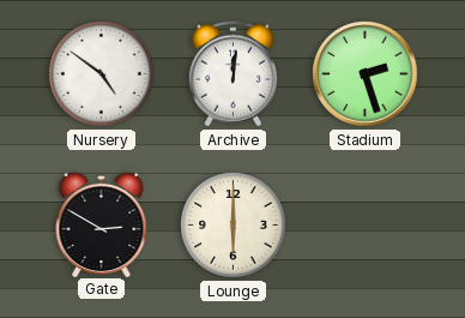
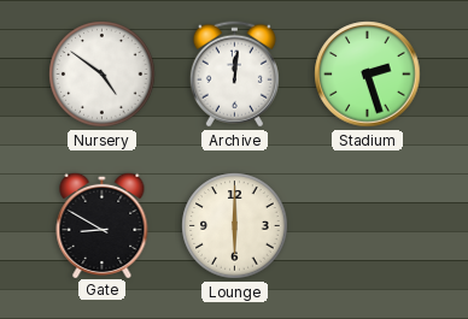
Gate: 2:50 -> 8:50
